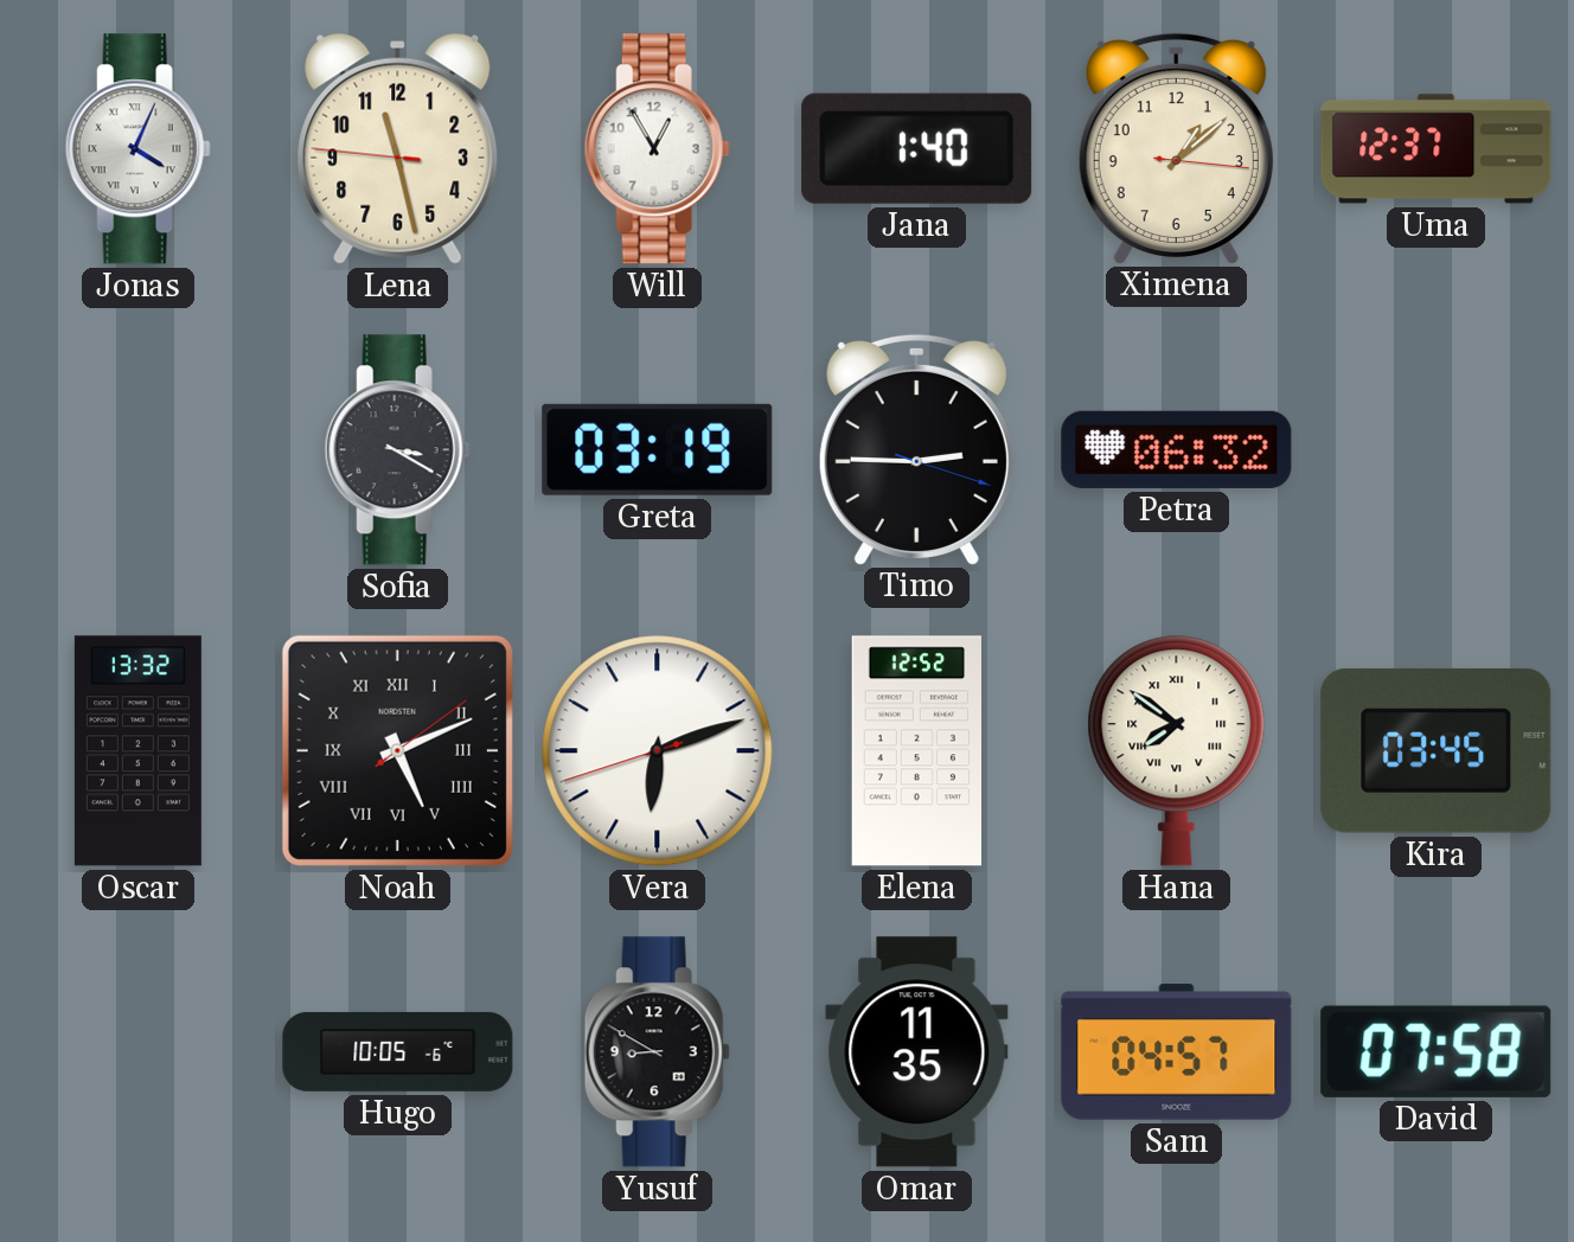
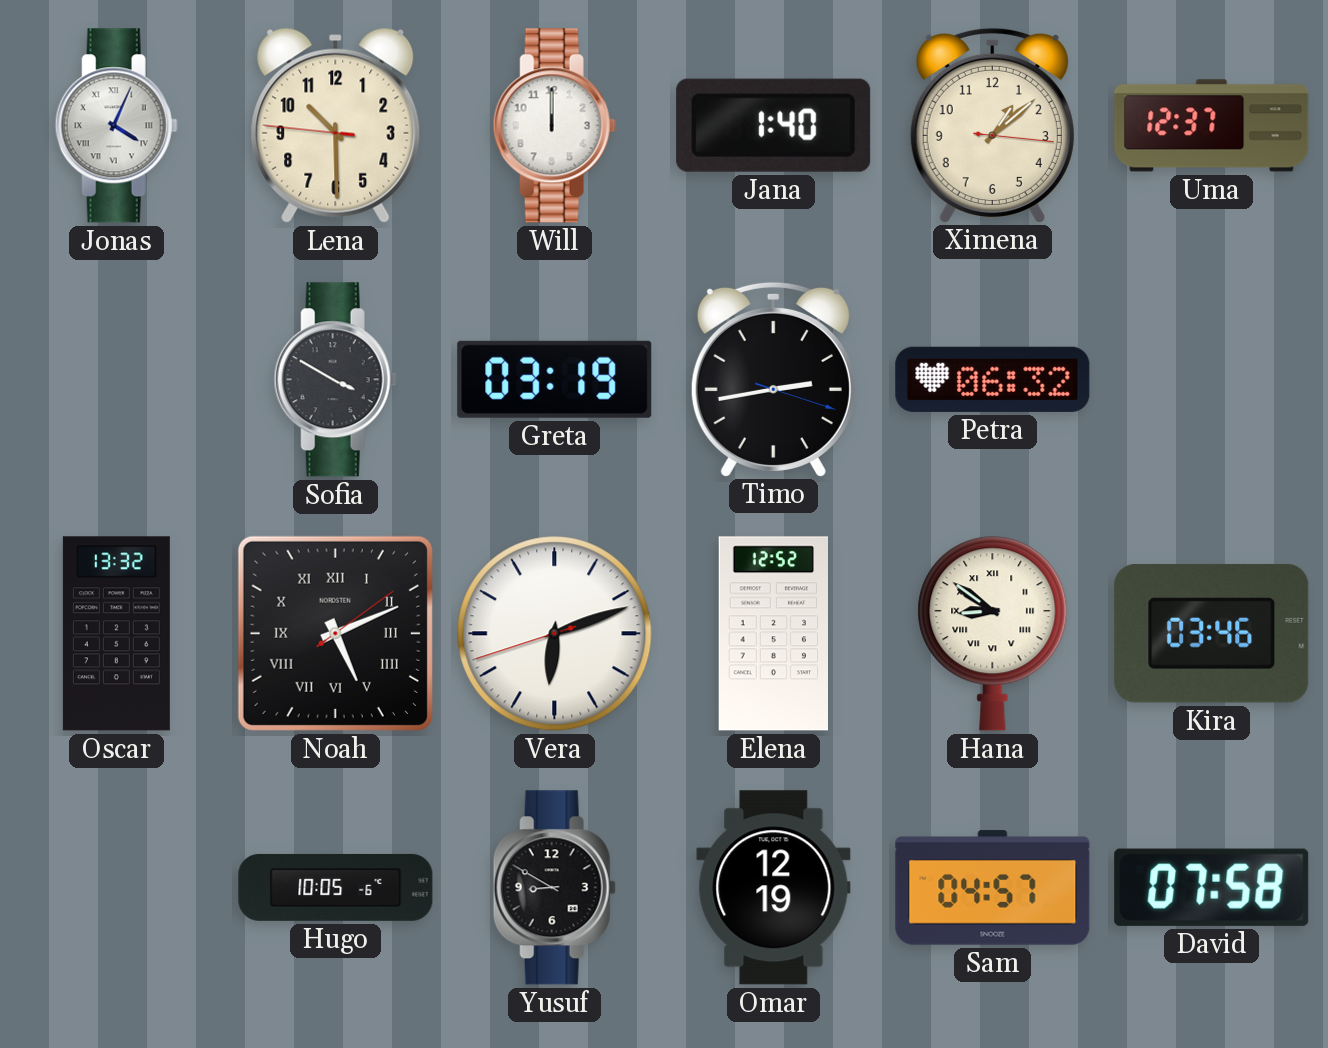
Lena: 11:27 -> 10:29
Will: 12:55 -> 12:00
Sofia: 3:20 -> 3:50
Timo: 2:45 -> 2:43
Hana: 7:51 -> 8:51
Kira: 03:45 -> 03:46
Omar: 11:35 -> 12:19
